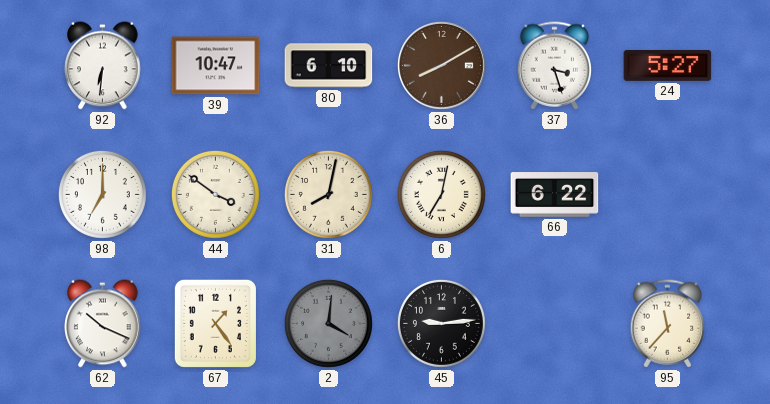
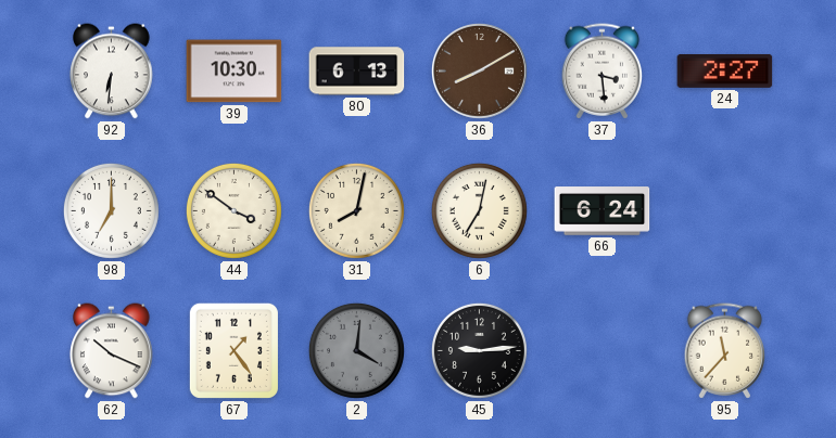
39: 10:47 -> 10:30
80: 6:10 -> 6:13
37: 3:27 -> 3:29
24: 5:27 -> 2:27
66: 6:22 -> 6:24
